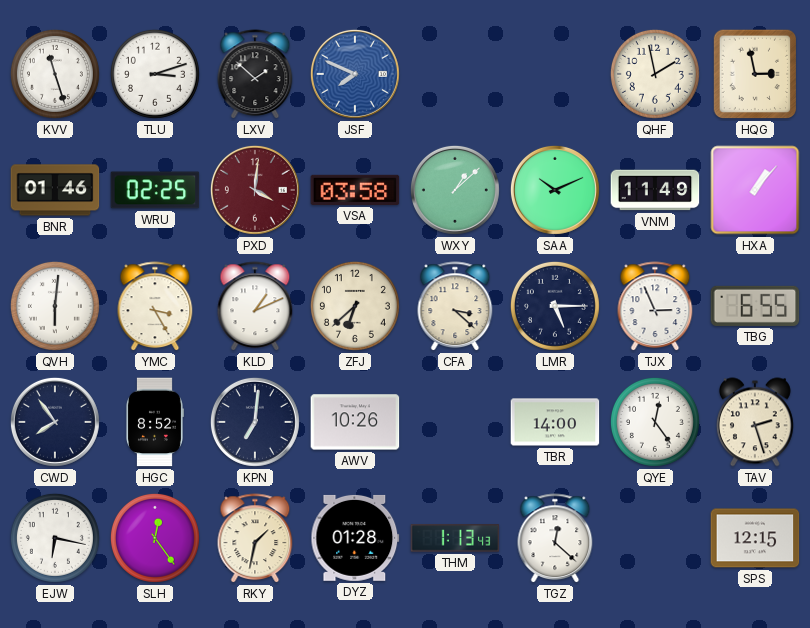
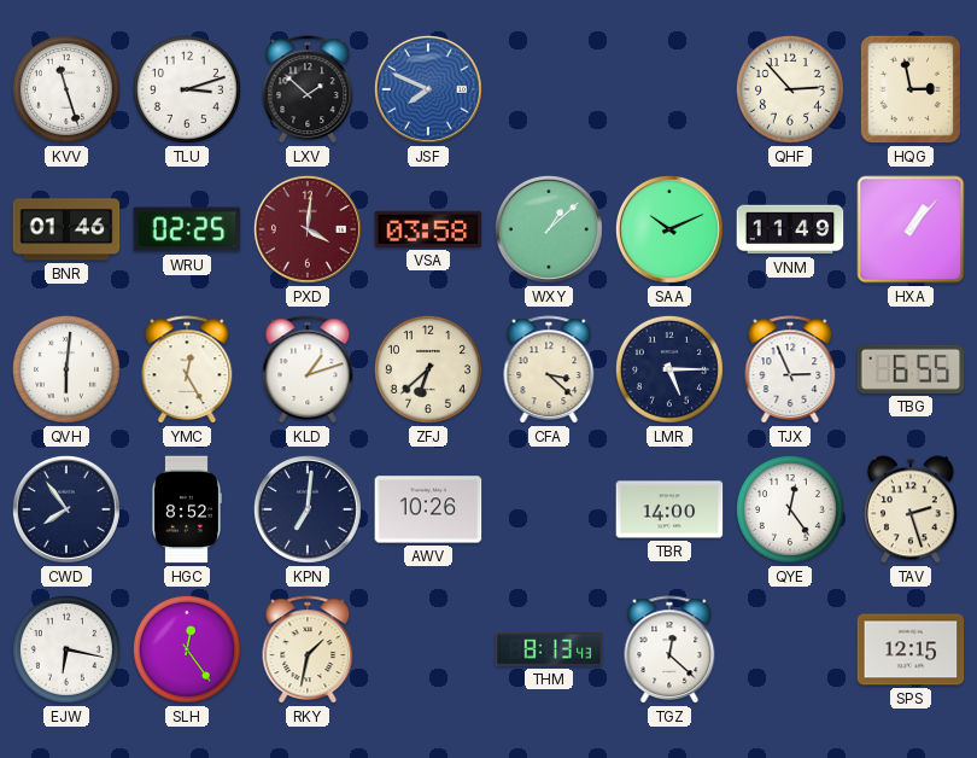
QHF: 1:58 -> 2:53
YMC: 3:25 -> 12:25
KLD: 1:11 -> 1:12
DYZ: 01:28 -> none
THM: 1:13 -> 8:13
